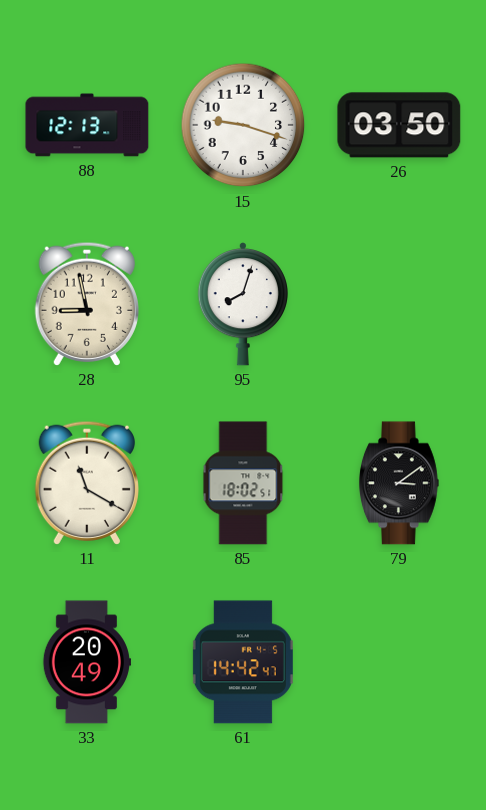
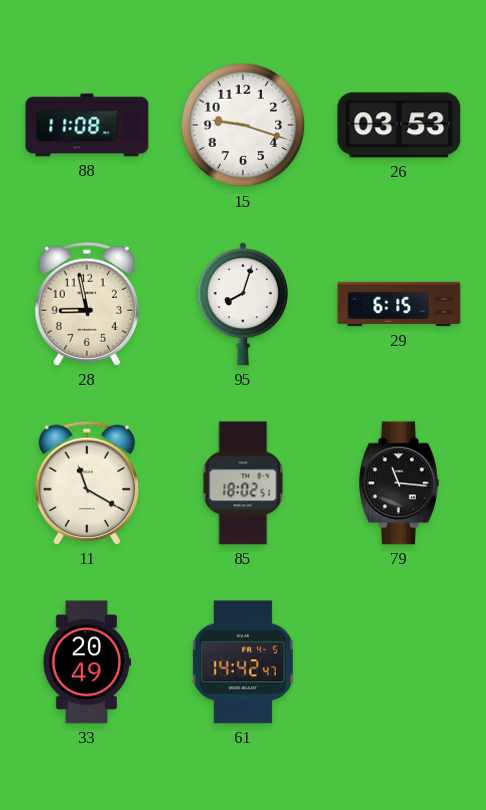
88: 12:13 -> 11:08
26: 03:50 -> 03:53
29: none -> 6:15
79: 3:09 -> 11:16
